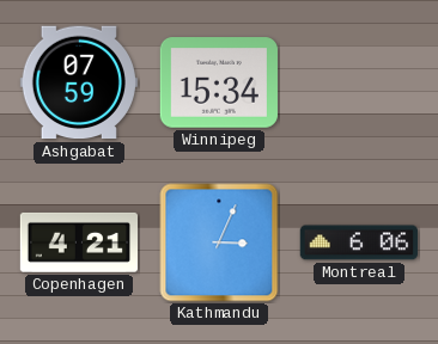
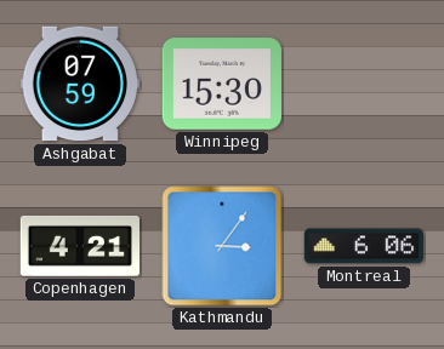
Winnipeg: 15:34 -> 15:30
Kathmandu: 3:04 -> 3:06
